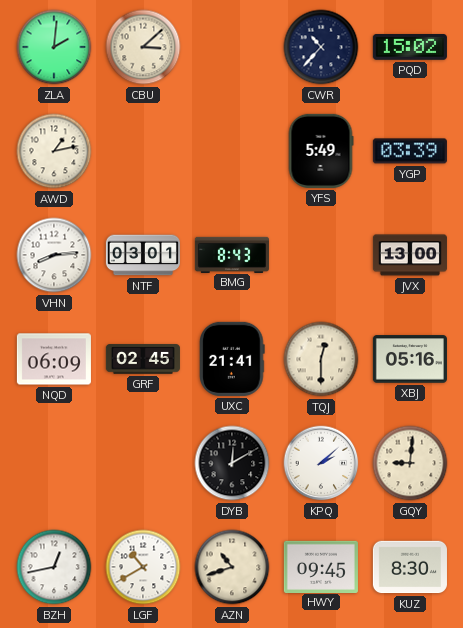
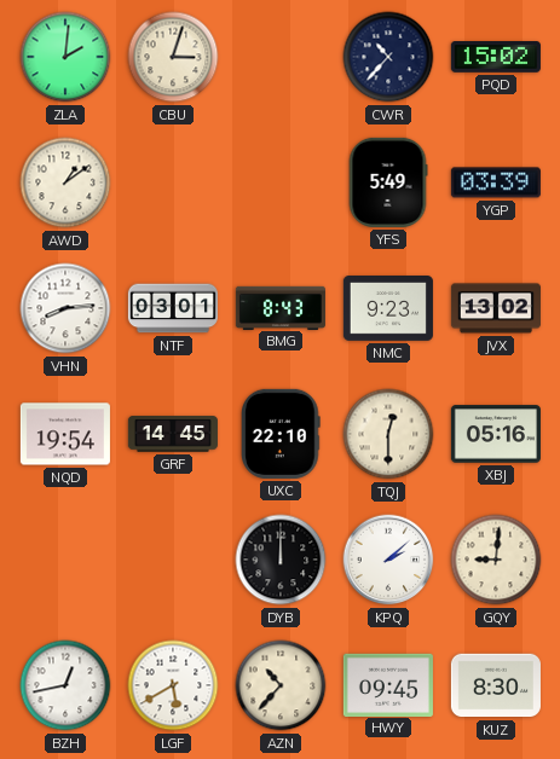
CBU: 3:08 -> 3:03
AWD: 1:13 -> 1:09
NMC: none -> 9:23
JVX: 13:00 -> 13:02
NQD: 06:09 -> 19:54
GRF: 02:45 -> 14:45
UXC: 21:41 -> 22:10
DYB: 12:10 -> 12:00
LGF: 10:40 -> 5:40
AZN: 10:42 -> 10:37
